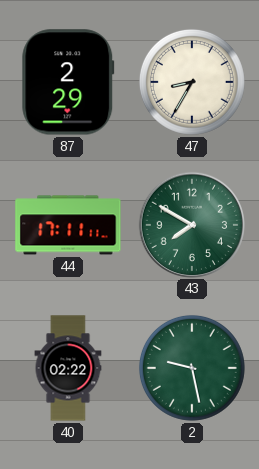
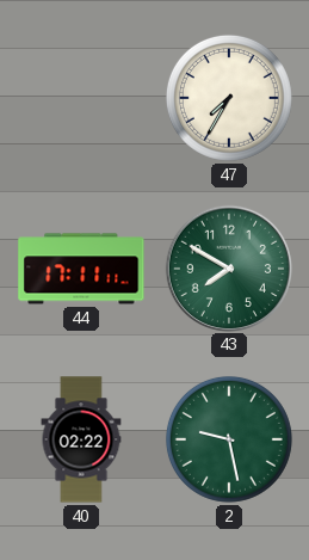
87: 2:29 -> none
47: 8:35 -> 7:35
